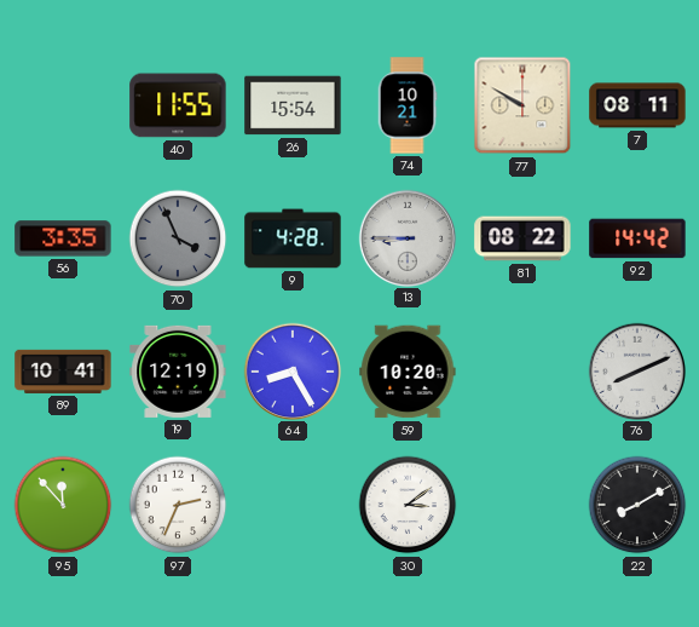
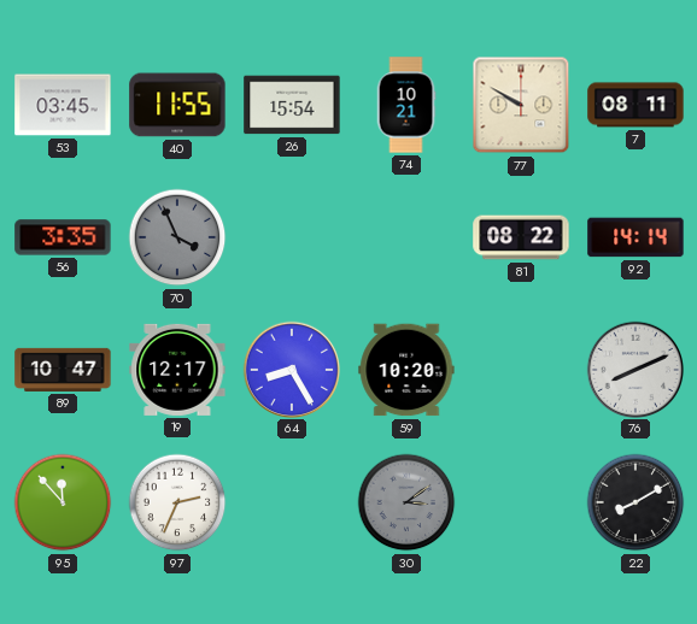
53: none -> 03:45
9: 4:28 -> none
13: 8:45 -> none
92: 14:42 -> 14:14
89: 10:41 -> 10:47
19: 12:19 -> 12:17
30 dial: white -> grey
